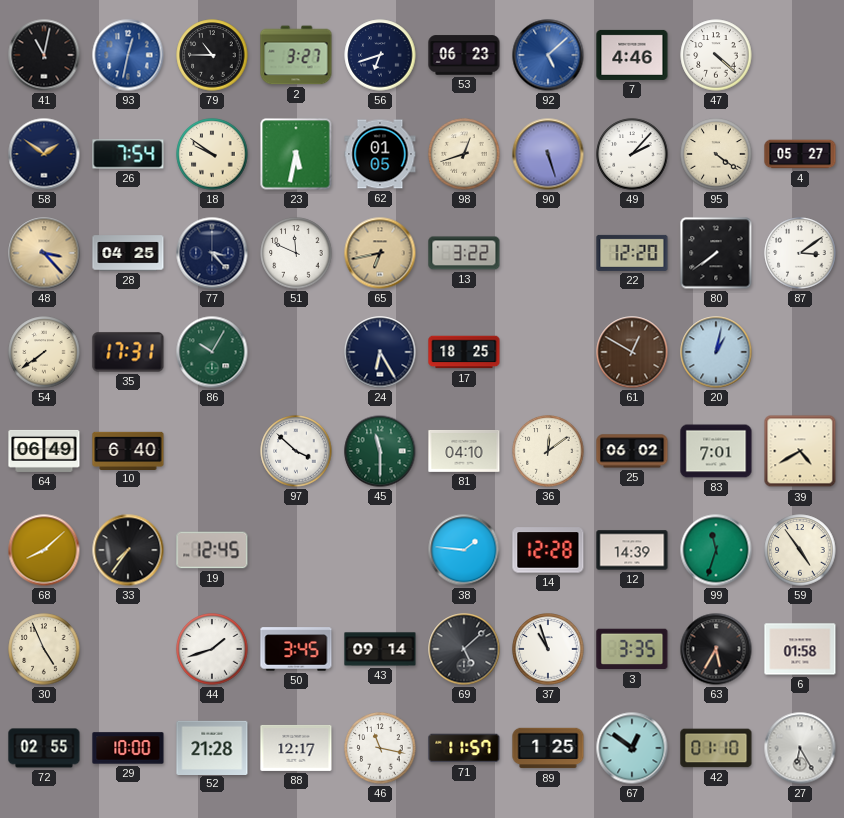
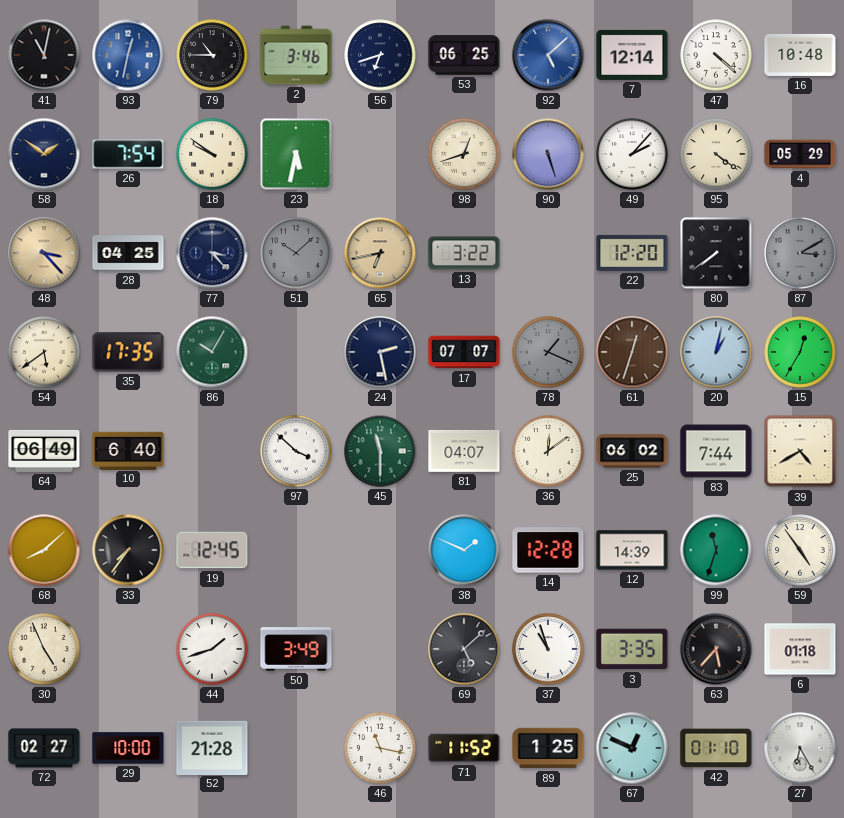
2: 3:27 -> 3:46
53: 06:23 -> 06:25
7: 4:46 -> 12:14
16: none -> 10:48
62: 01:05 -> none
4: 05:27 -> 05:29
51: 11:49 -> 10:08
51 dial: white -> grey
87: 3:09 -> 3:10
87 dial: white -> grey
54: 7:39 -> 5:39
35: 17:31 -> 17:35
24: 6:25 -> 2:28
17: 18:25 -> 07:07
78: none -> 1:19
61: 12:50 -> 12:33
15: none -> 12:35
81: 04:10 -> 04:07
83: 7:01 -> 7:44
38: 1:46 -> 1:49
50: 3:45 -> 3:49
43: 09:14 -> none
63: 5:35 -> 5:37
6: 01:58 -> 01:18
72: 02:55 -> 02:27
88: 12:17 -> none
71: 11:57 -> 11:52
67: 12:51 -> 12:49
